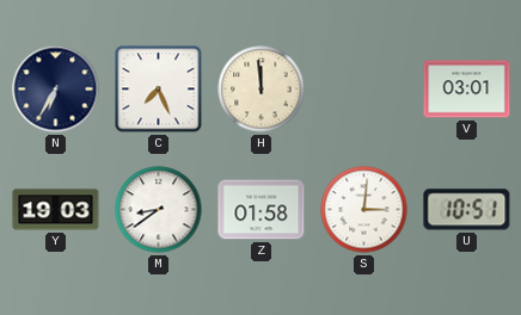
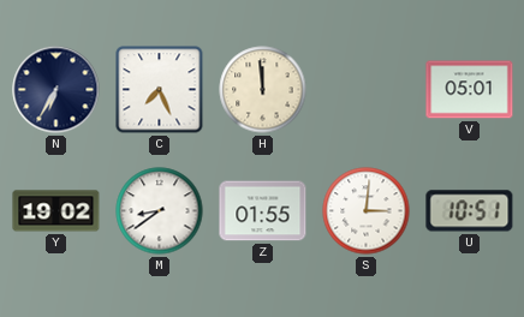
V: 03:01 -> 05:01
Y: 19:03 -> 19:02
Z: 01:58 -> 01:55
